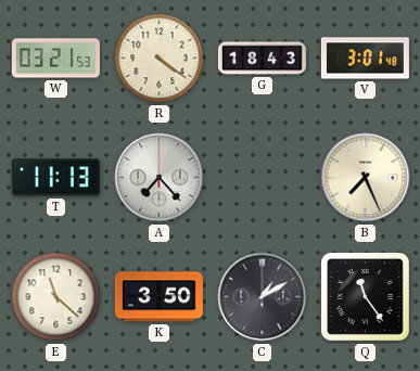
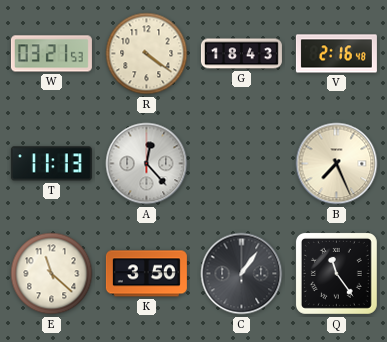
V: 3:01 -> 2:16
A: 7:23 -> 12:23
C: 1:10 -> 1:06
